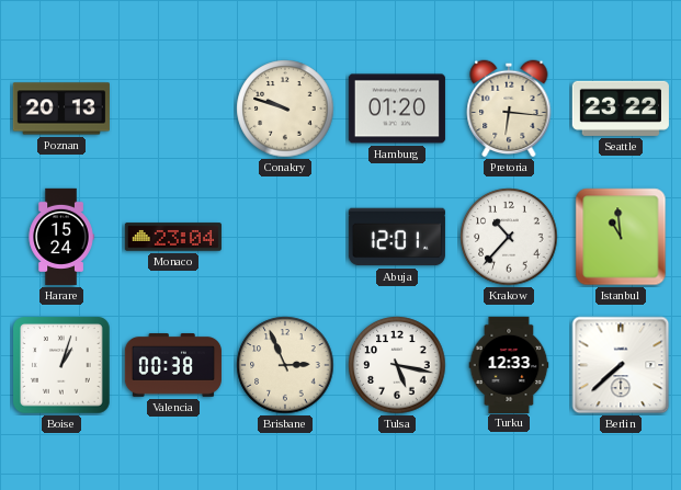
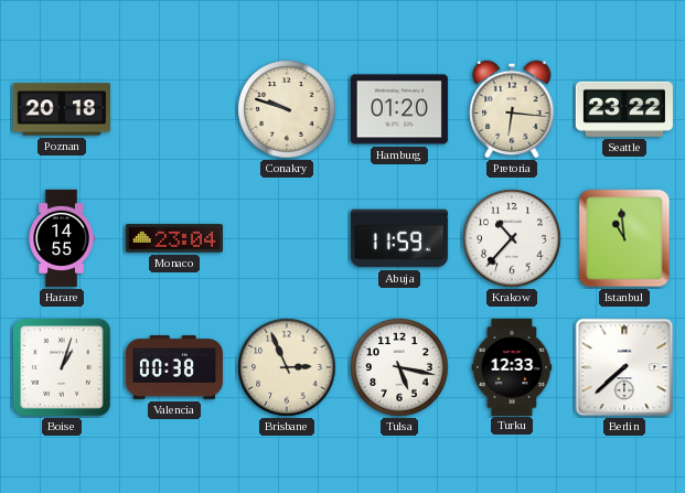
Poznan: 20:13 -> 20:18
Harare: 15:24 -> 14:55
Abuja: 12:01 -> 11:59
